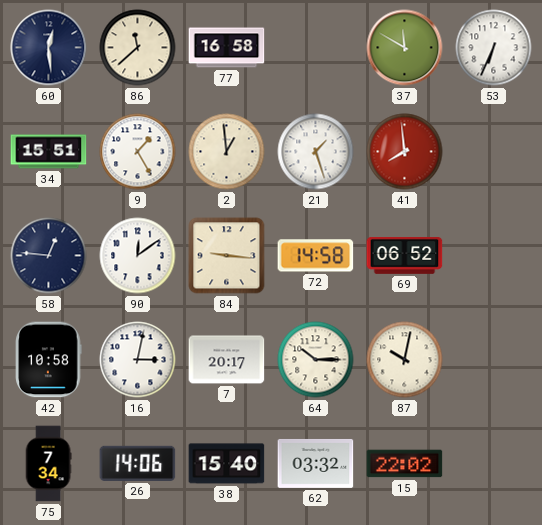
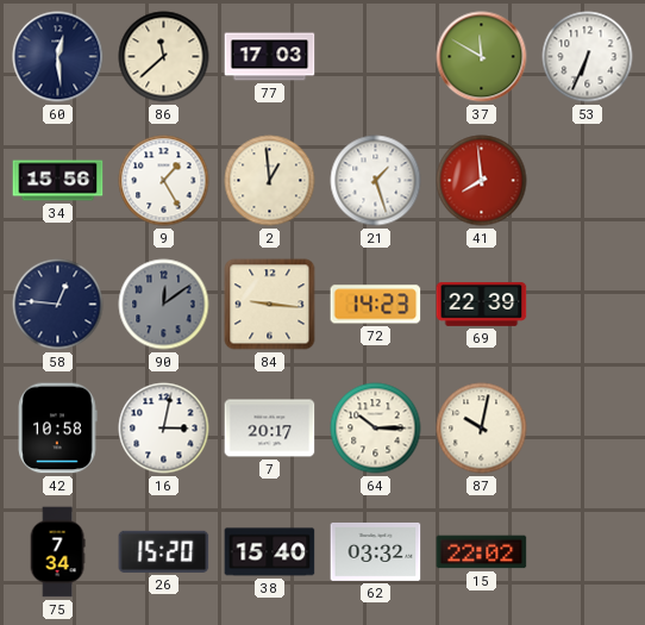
77: 16:58 -> 17:03
34: 15:51 -> 15:56
90 dial: white -> grey
72: 14:58 -> 14:23
69: 06:52 -> 22:39
26: 14:06 -> 15:20
